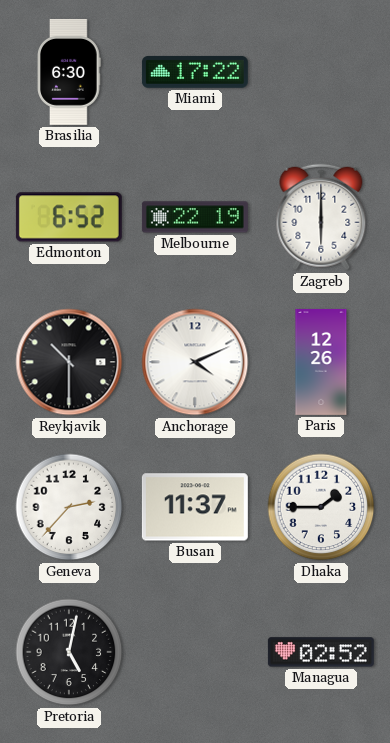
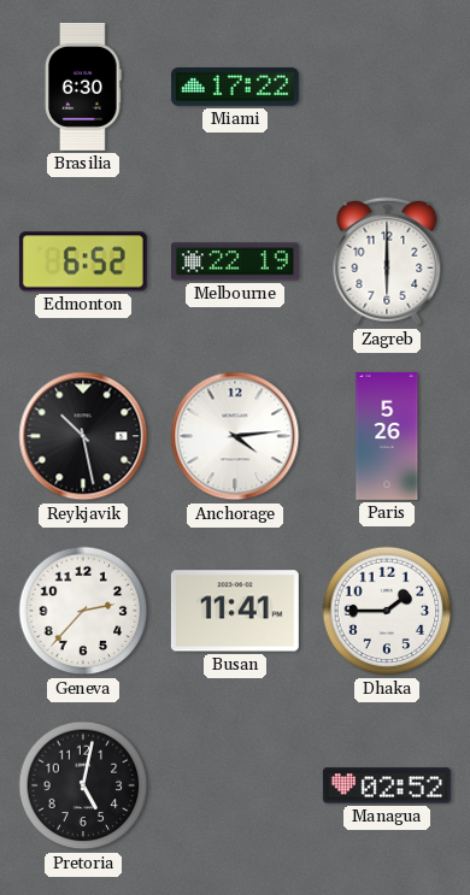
Reykjavik: 10:30 -> 10:28
Anchorage: 4:11 -> 4:14
Paris: 12:26 -> 5:26
Busan: 11:37 -> 11:41
